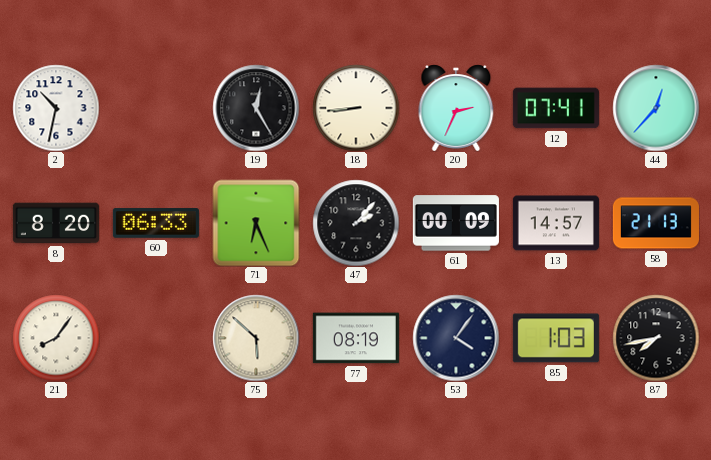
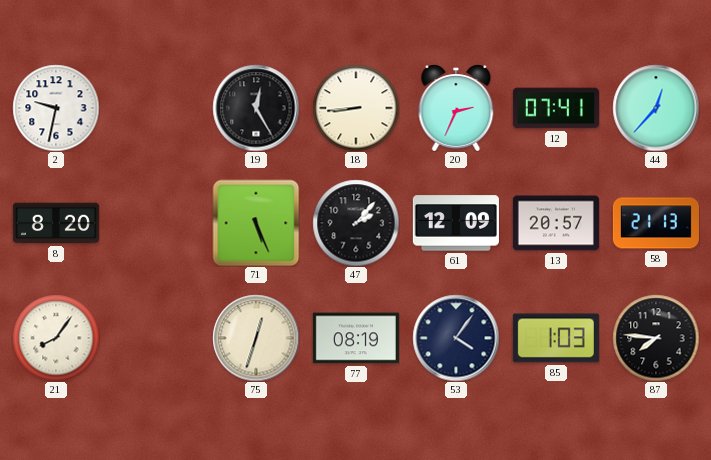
2: 10:32 -> 9:32
60: 06:33 -> none
71: 6:26 -> 5:26
61: 00:09 -> 12:09
13: 14:57 -> 20:57
75: 5:52 -> 12:33
87: 7:43 -> 7:46
